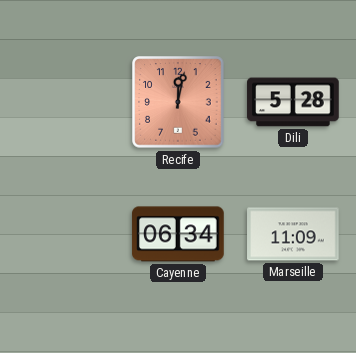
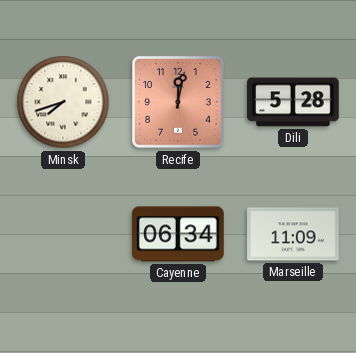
Minsk: none -> 7:42
